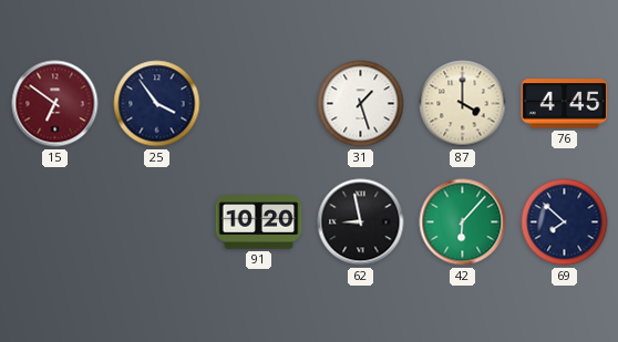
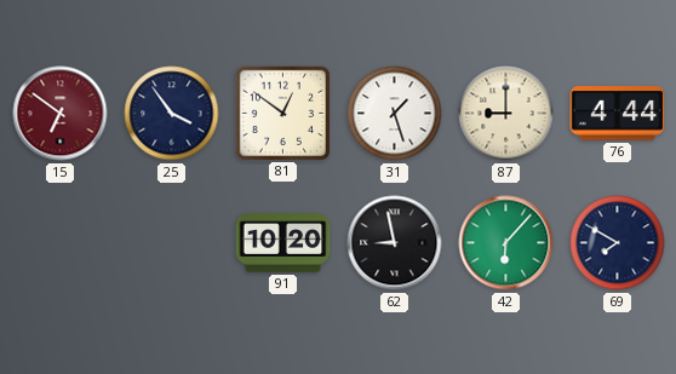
81: none -> 12:51
87: 4:00 -> 9:00
76: 4:45 -> 4:44
69: 7:52 -> 7:50
